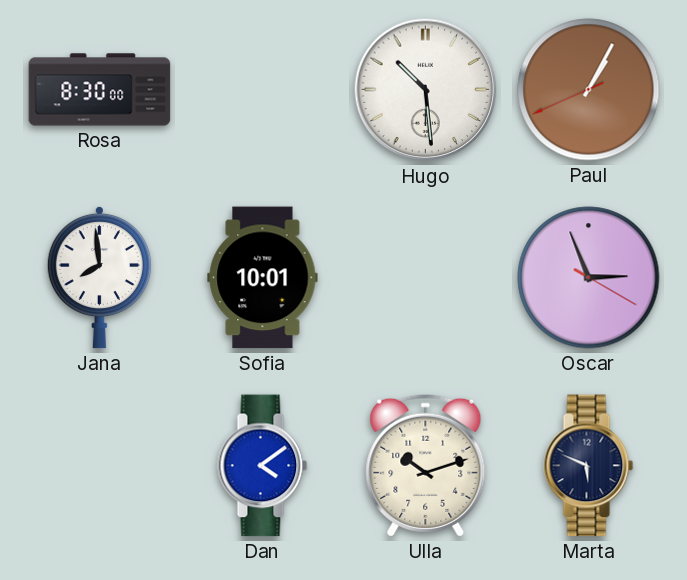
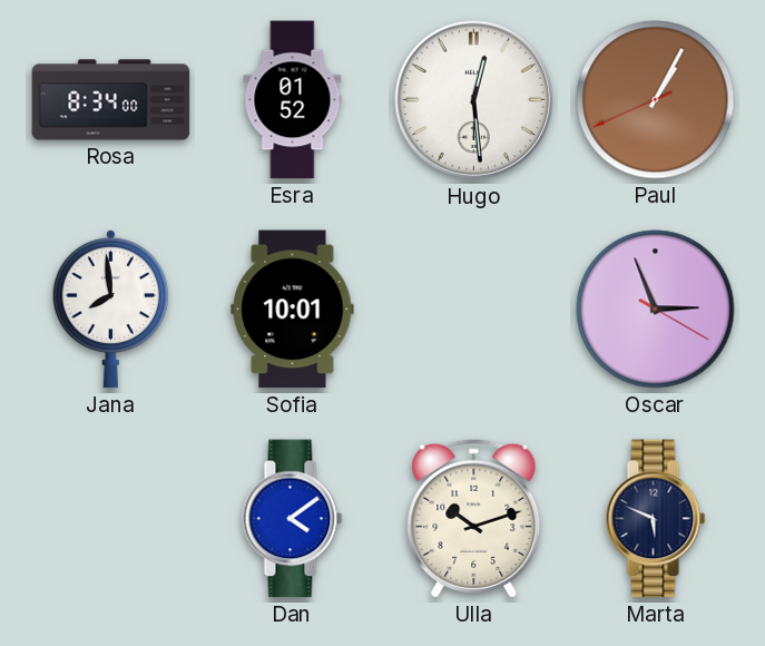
Rosa: 8:30 -> 8:34
Esra: none -> 01:52
Hugo: 10:29 -> 12:29
